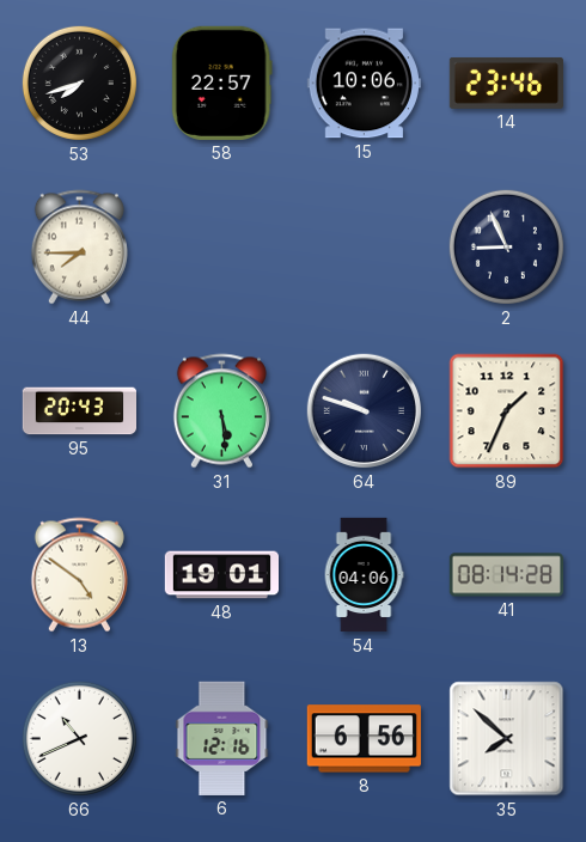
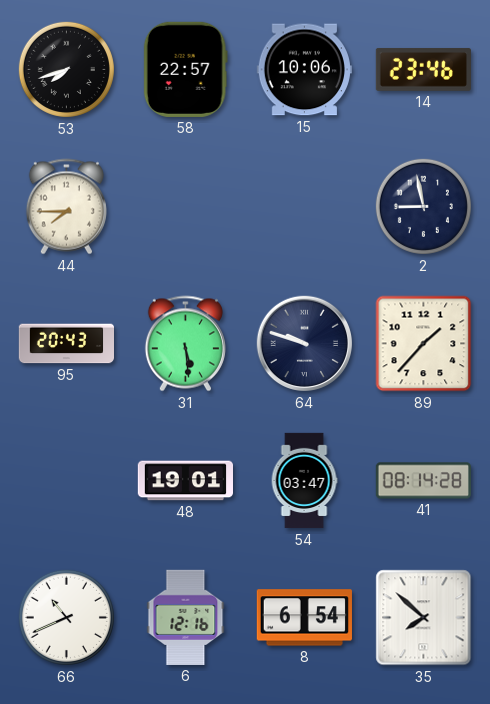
2: 8:56 -> 8:58
89: 1:34 -> 1:37
13: 4:51 -> none
54: 04:06 -> 03:47
8: 6:56 -> 6:54
